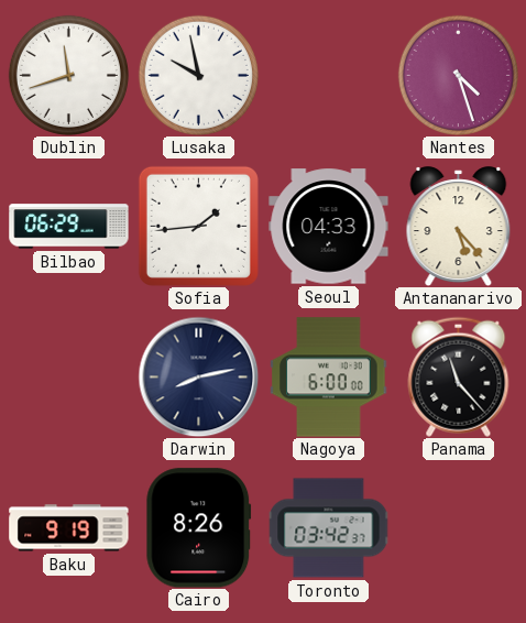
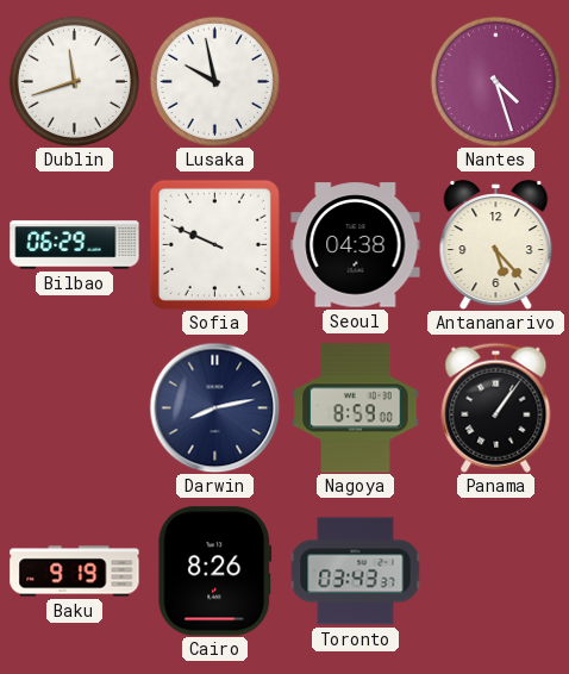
Sofia: 1:44 -> 9:49
Seoul: 04:33 -> 04:38
Nagoya: 6:00 -> 8:59
Panama: 11:23 -> 1:06
Toronto: 03:42 -> 03:43
